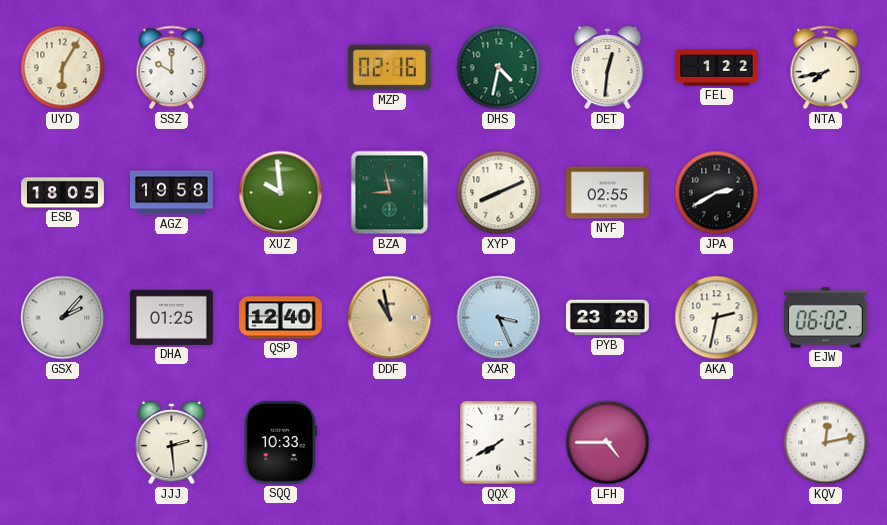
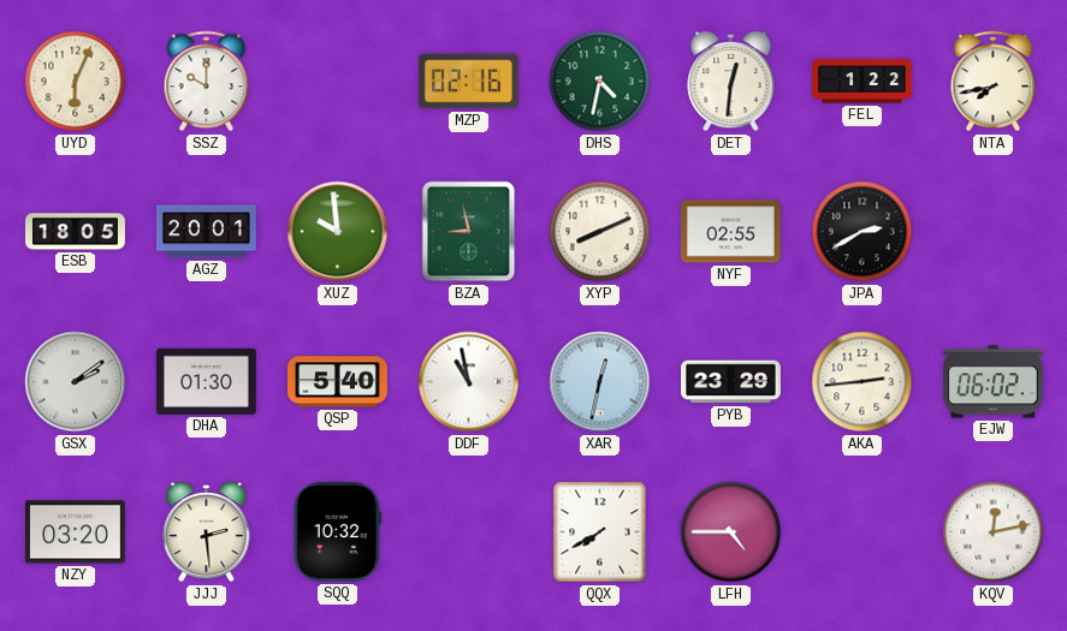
UYD: 6:05 -> 6:04
AGZ: 19:58 -> 20:01
GSX: 2:07 -> 2:09
DHA: 01:25 -> 01:30
QSP: 12:40 -> 5:40
DDF dial: champagne -> white
XAR: 3:26 -> 12:32
AKA: 2:32 -> 2:44
NZY: none -> 03:20
SQQ: 10:33 -> 10:32
